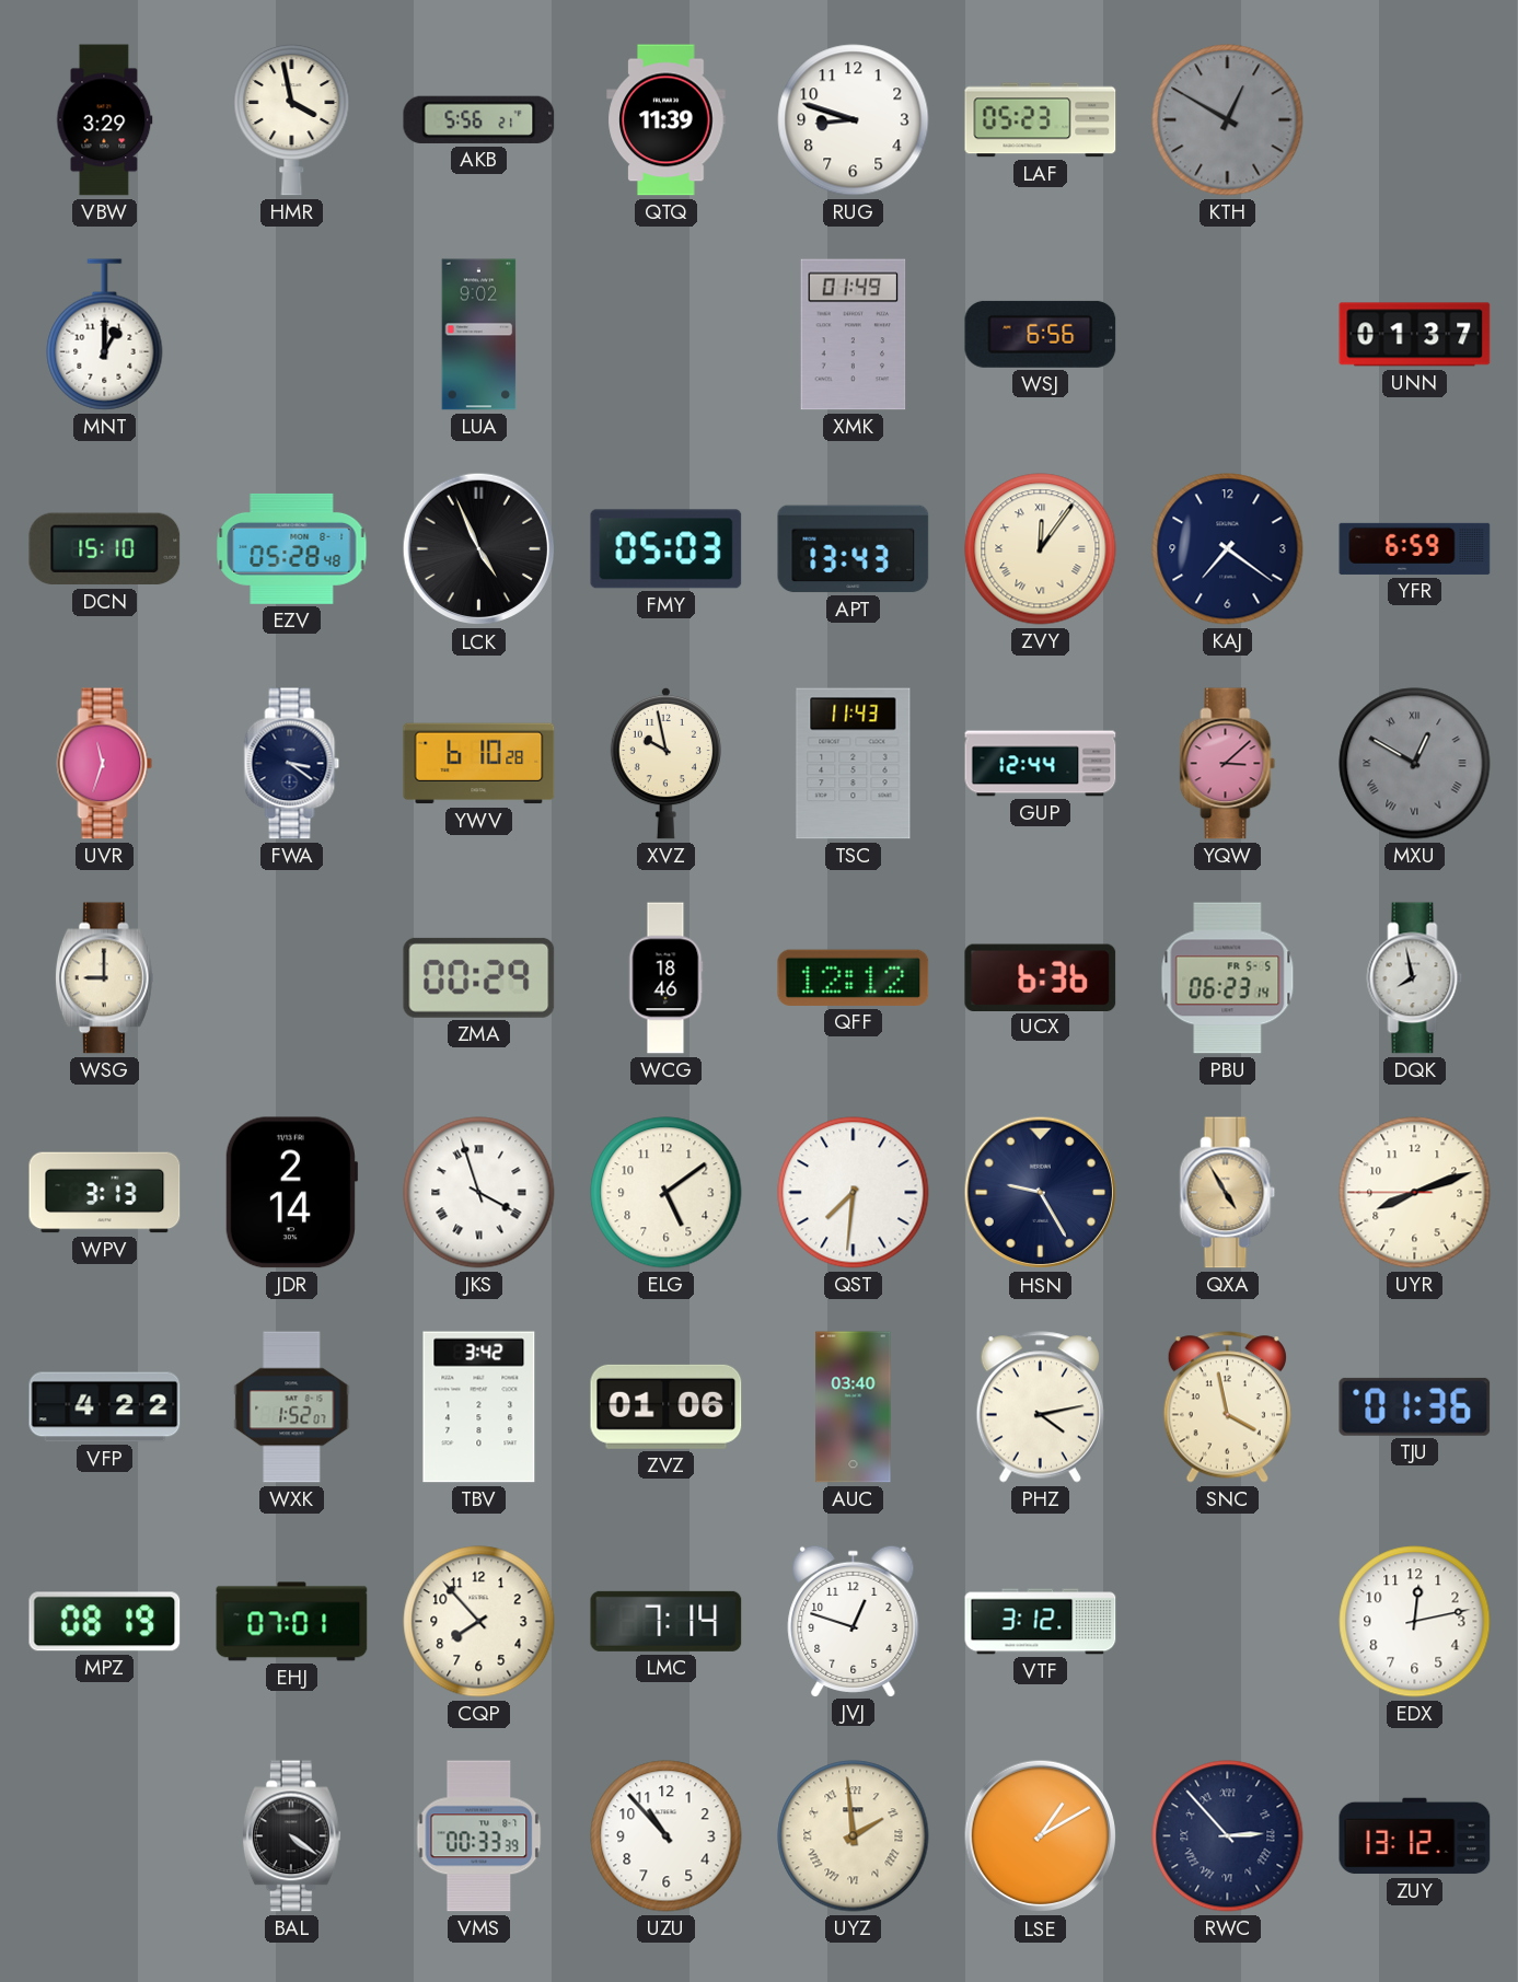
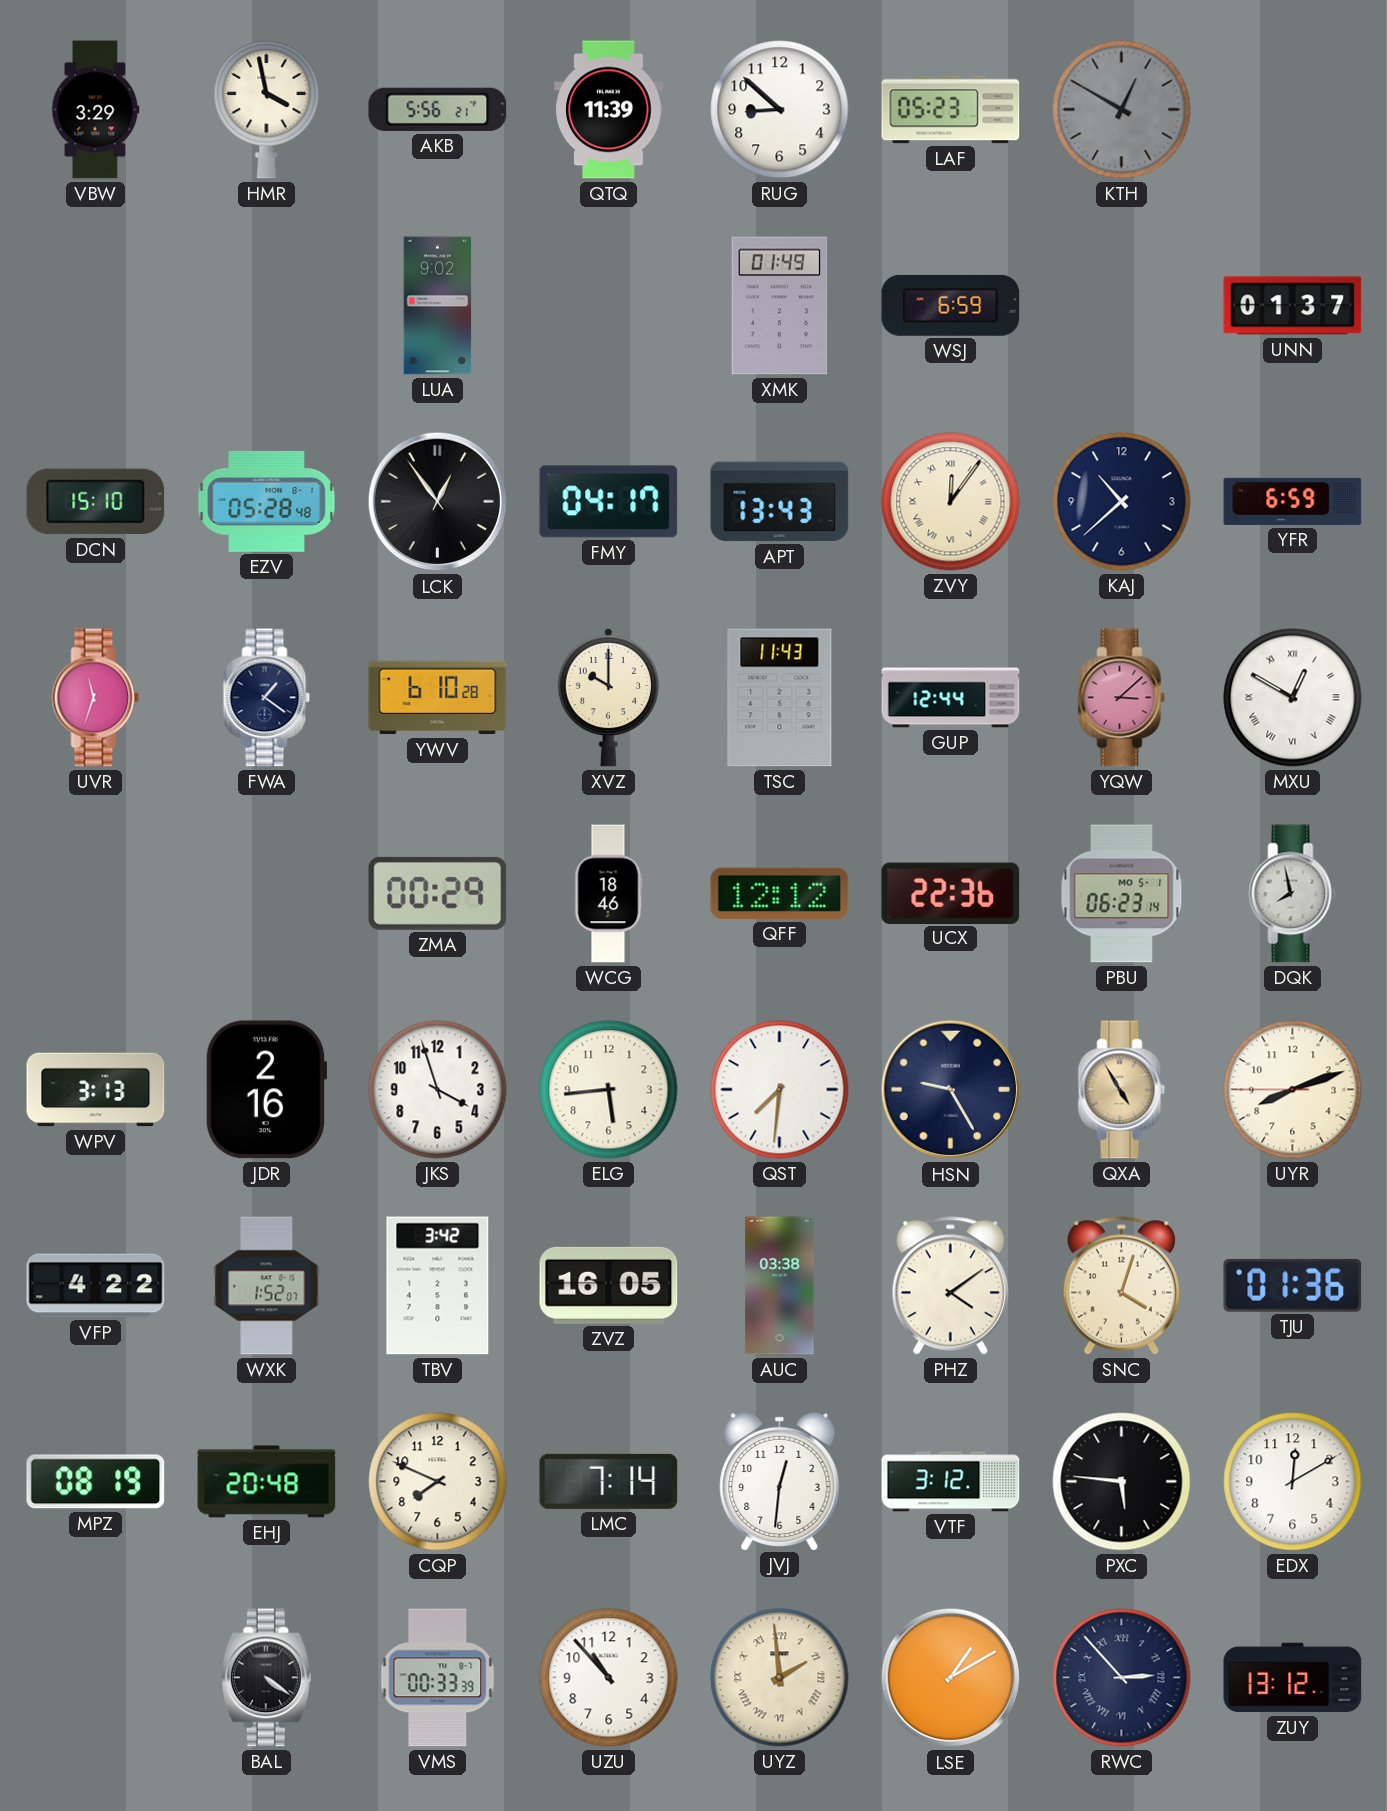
RUG: 8:48 -> 8:52
MNT: 1:00 -> none
WSJ: 6:56 -> 6:59
LCK: 4:56 -> 12:54
FMY: 05:03 -> 04:17
KAJ: 7:21 -> 10:38
FWA: 3:21 -> 1:21
XVZ: 9:58 -> 10:00
MXU dial: grey -> white
WSG: 9:00 -> none
UCX: 6:36 -> 22:36
PBU date: FR 5-5 -> MO 5-1
JDR: 2:14 -> 2:16
JKS numerals: Roman -> Arabic
ELG: 5:09 -> 5:44
ZVZ: 01:06 -> 16:05
AUC: 03:40 -> 03:38
PHZ: 4:13 -> 4:09
SNC: 3:58 -> 4:03
EHJ: 07:01 -> 20:48
CQP: 7:53 -> 7:49
JVJ: 12:48 -> 12:31
PXC: none -> 5:46
EDX: 12:13 -> 12:10
